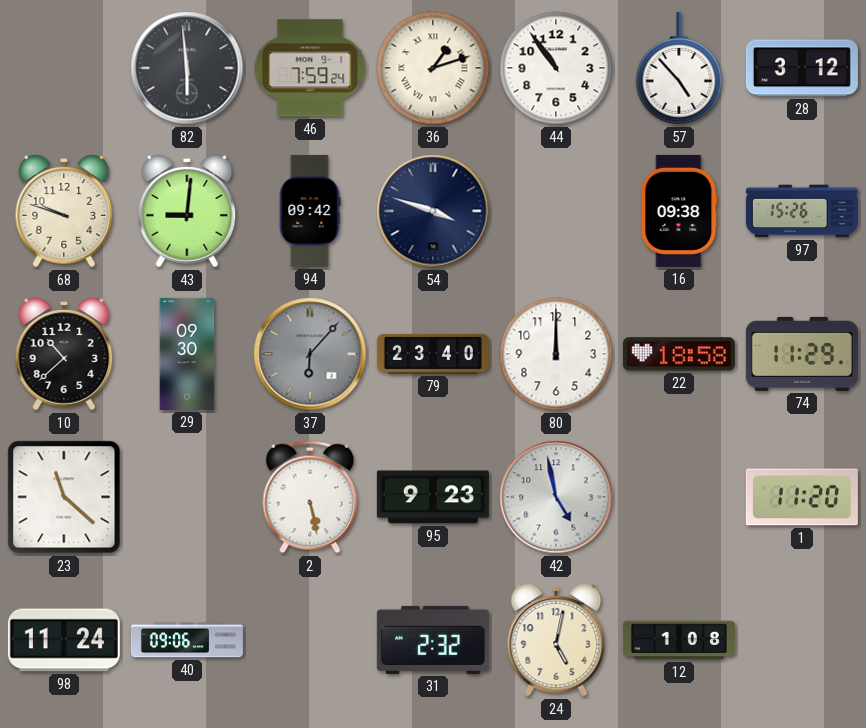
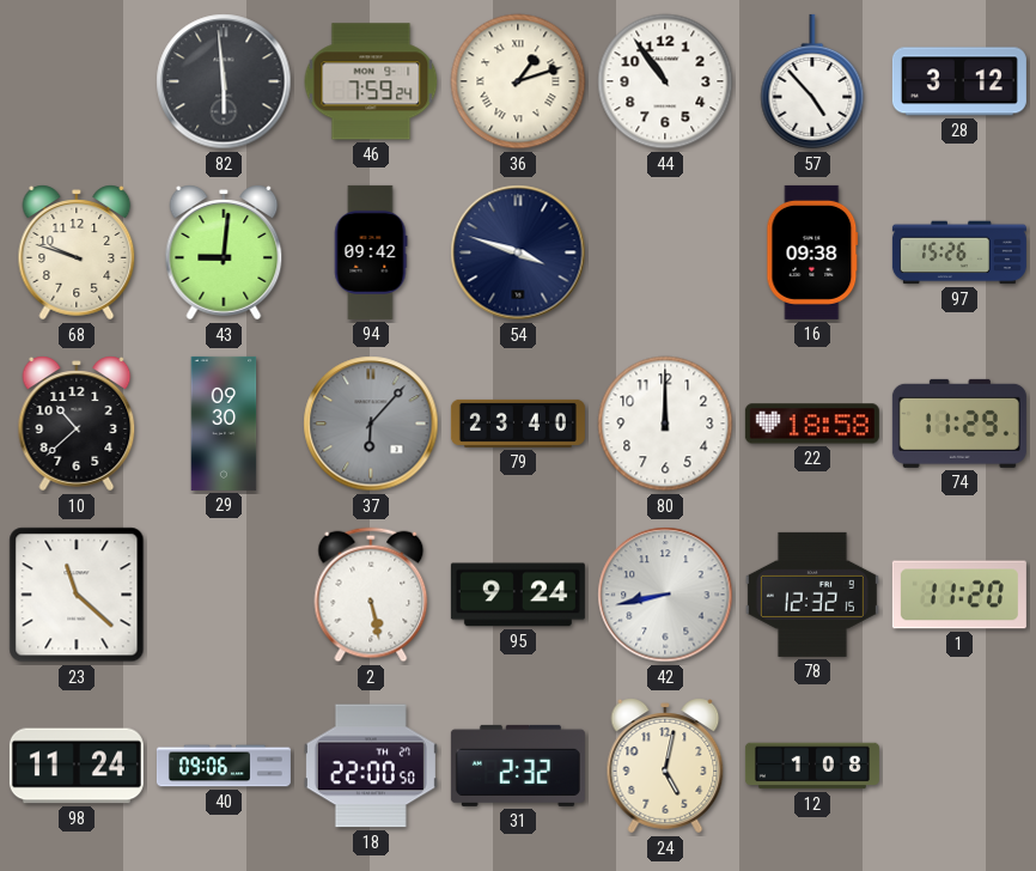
95: 9:23 -> 9:24
42: 4:58 -> 8:43
78: none -> 12:32
18: none -> 22:00
